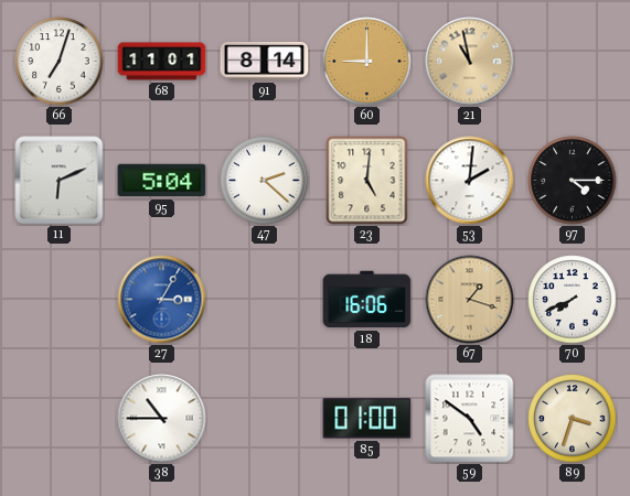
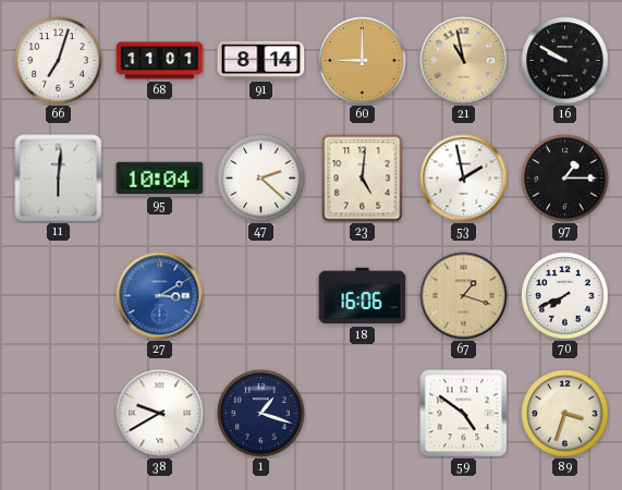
16: none -> 9:50
11: 6:11 -> 6:01
95: 5:04 -> 10:04
53: 2:01 -> 1:58
97: 4:15 -> 1:15
27: 3:05 -> 3:10
38: 10:45 -> 9:40
1: none -> 1:18
85: 01:00 -> none
